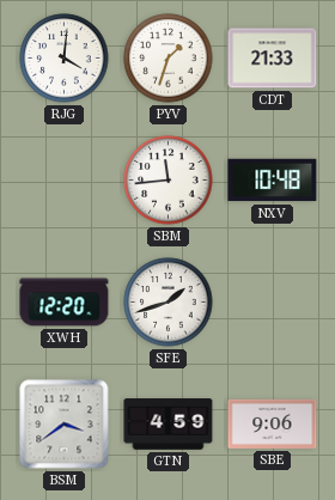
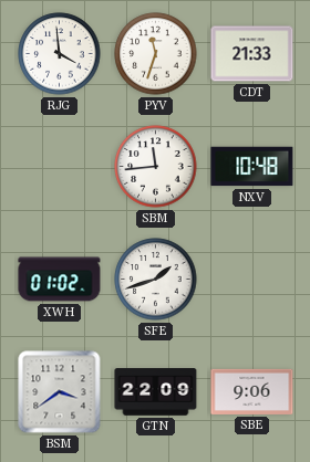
RJG: 4:01 -> 3:59
PYV: 1:33 -> 11:33
XWH: 12:20 -> 01:02
GTN: 4:59 -> 22:09
